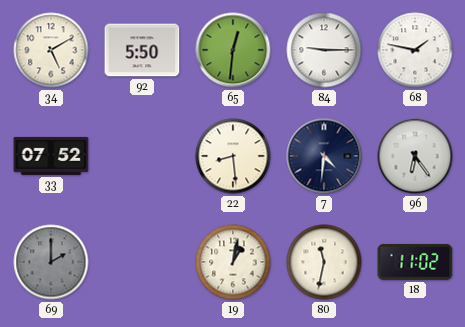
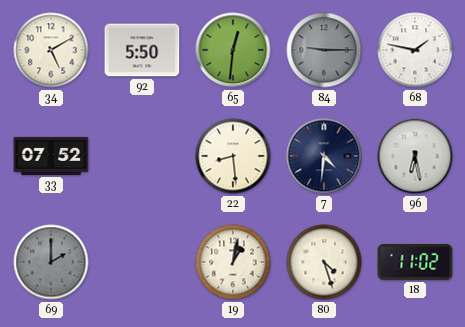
84 dial: white -> grey
96: 6:24 -> 6:28
80: 11:32 -> 4:27
